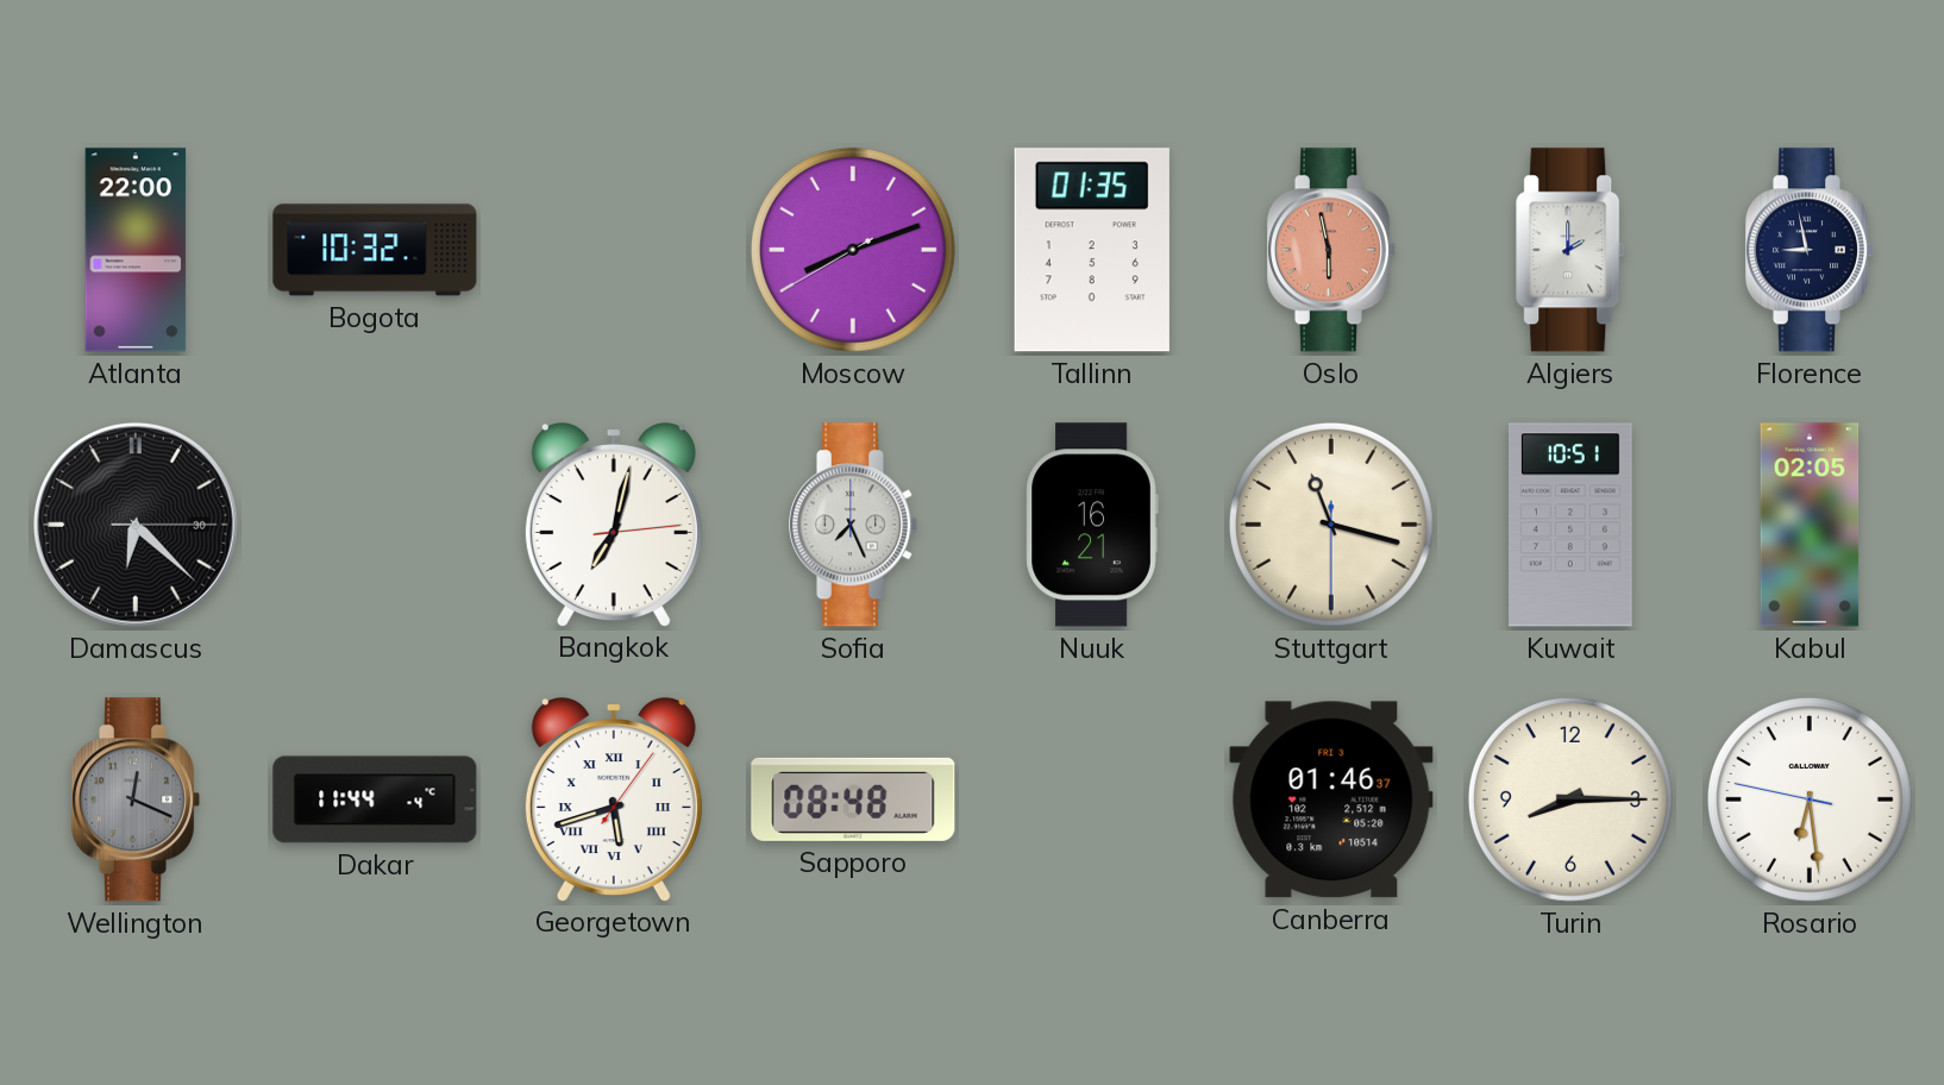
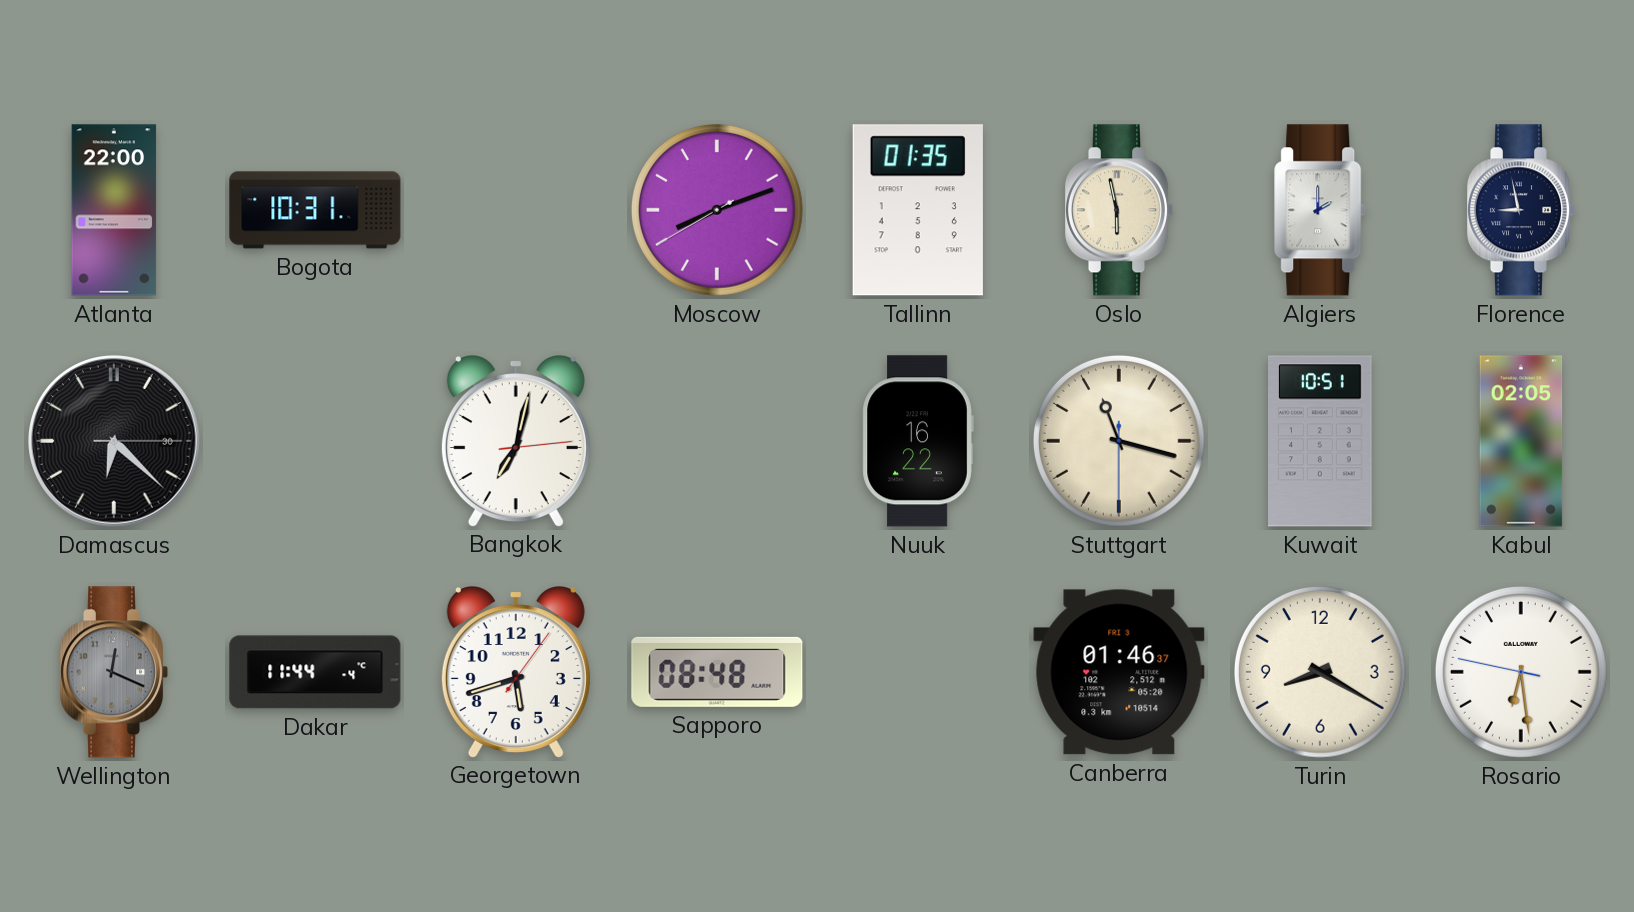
Bogota: 10:32 -> 10:31
Oslo dial: salmon -> cream
Sofia: 7:26 -> none
Nuuk: 16:21 -> 16:22
Georgetown numerals: Roman -> Arabic
Turin: 8:15 -> 8:20
